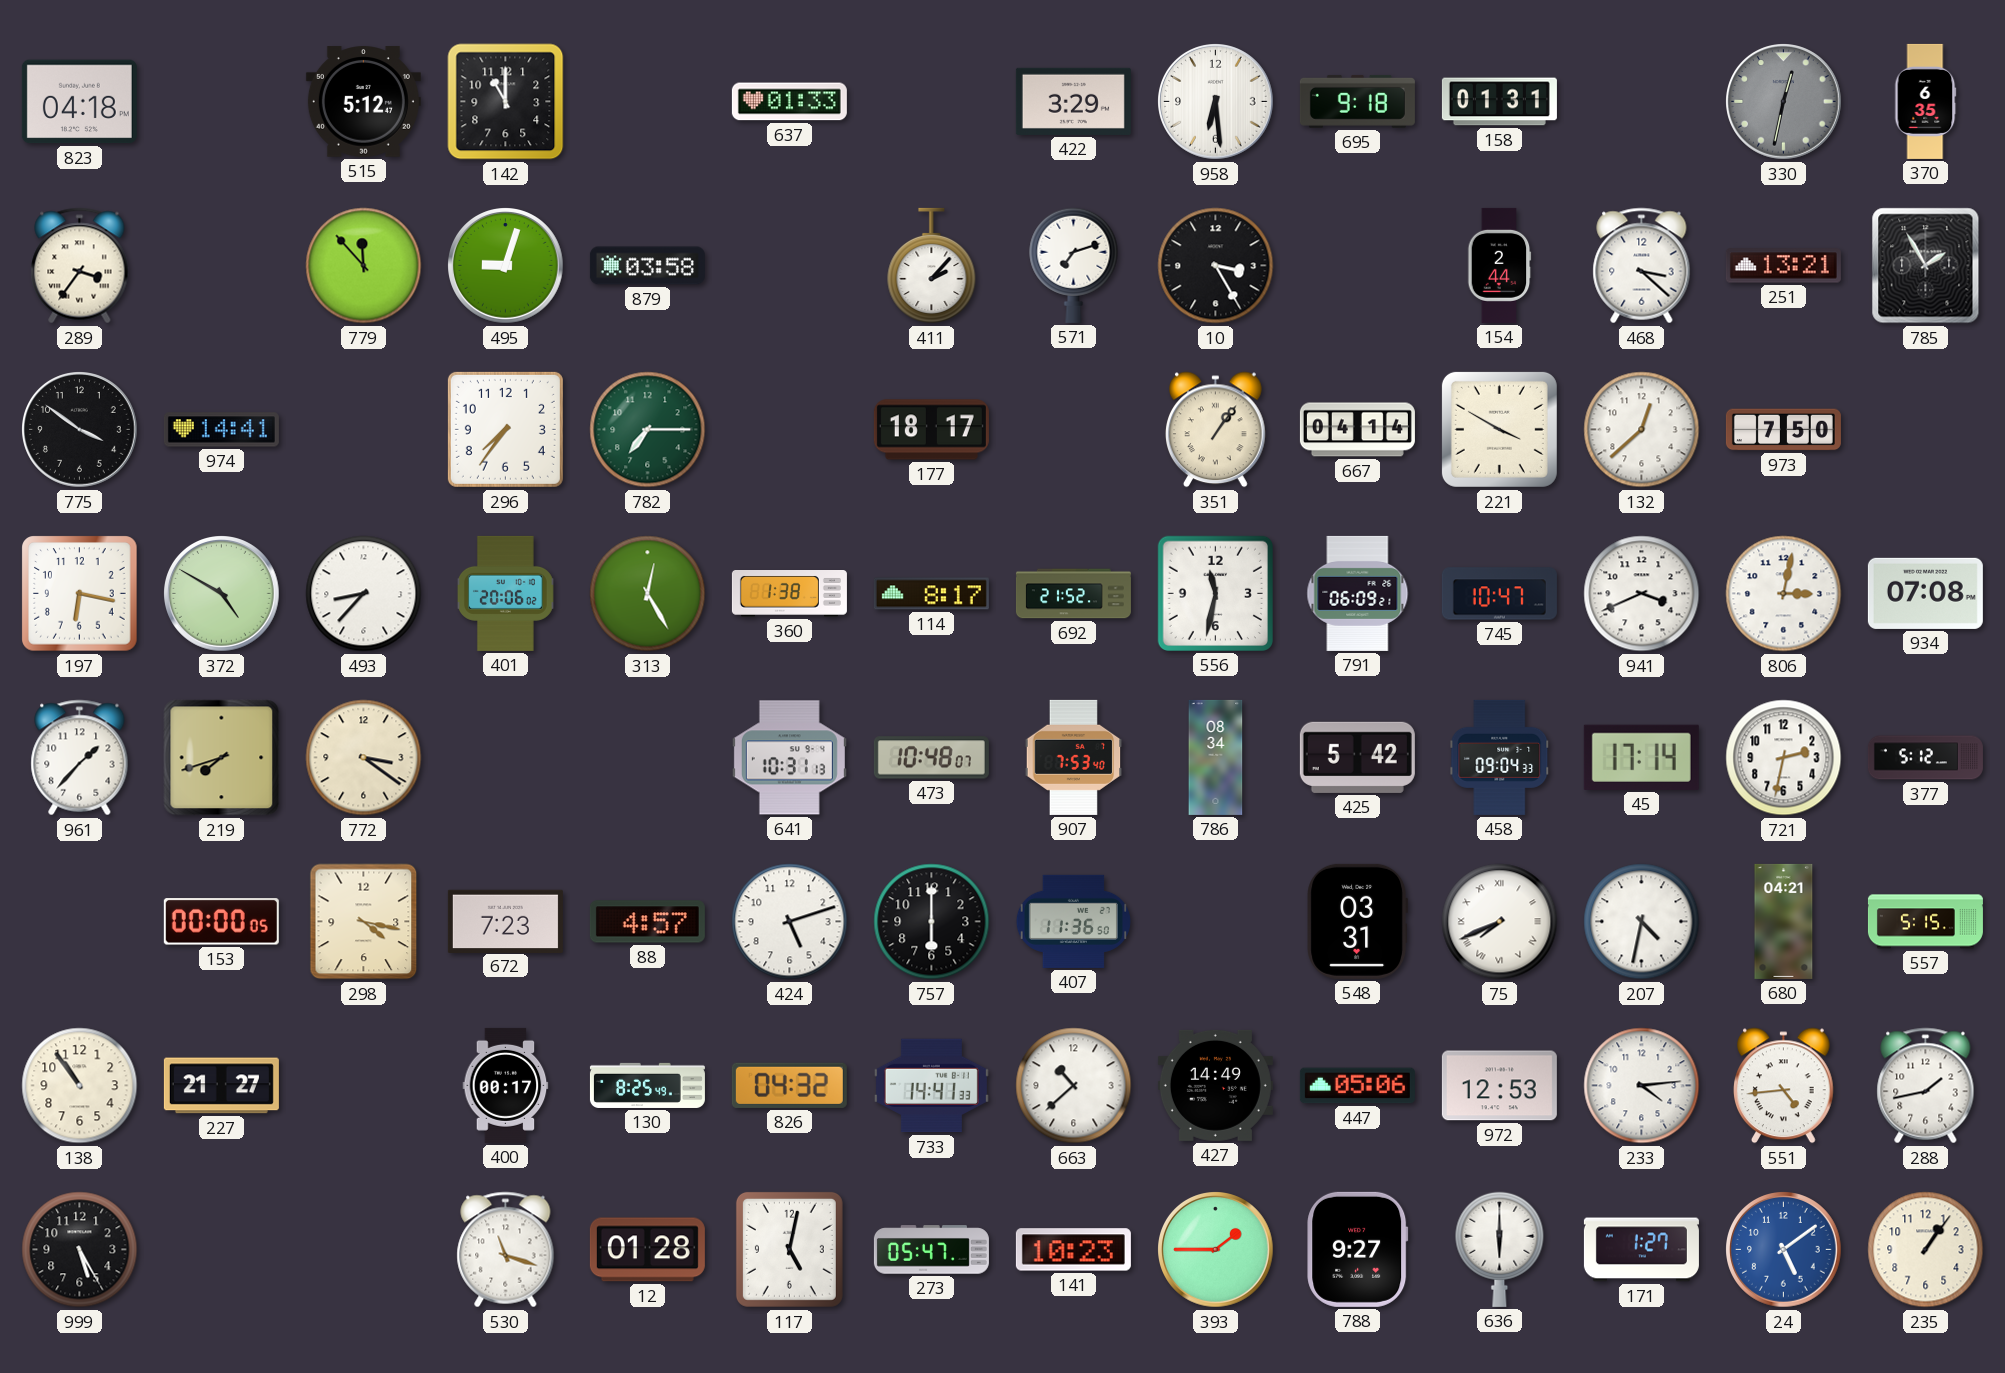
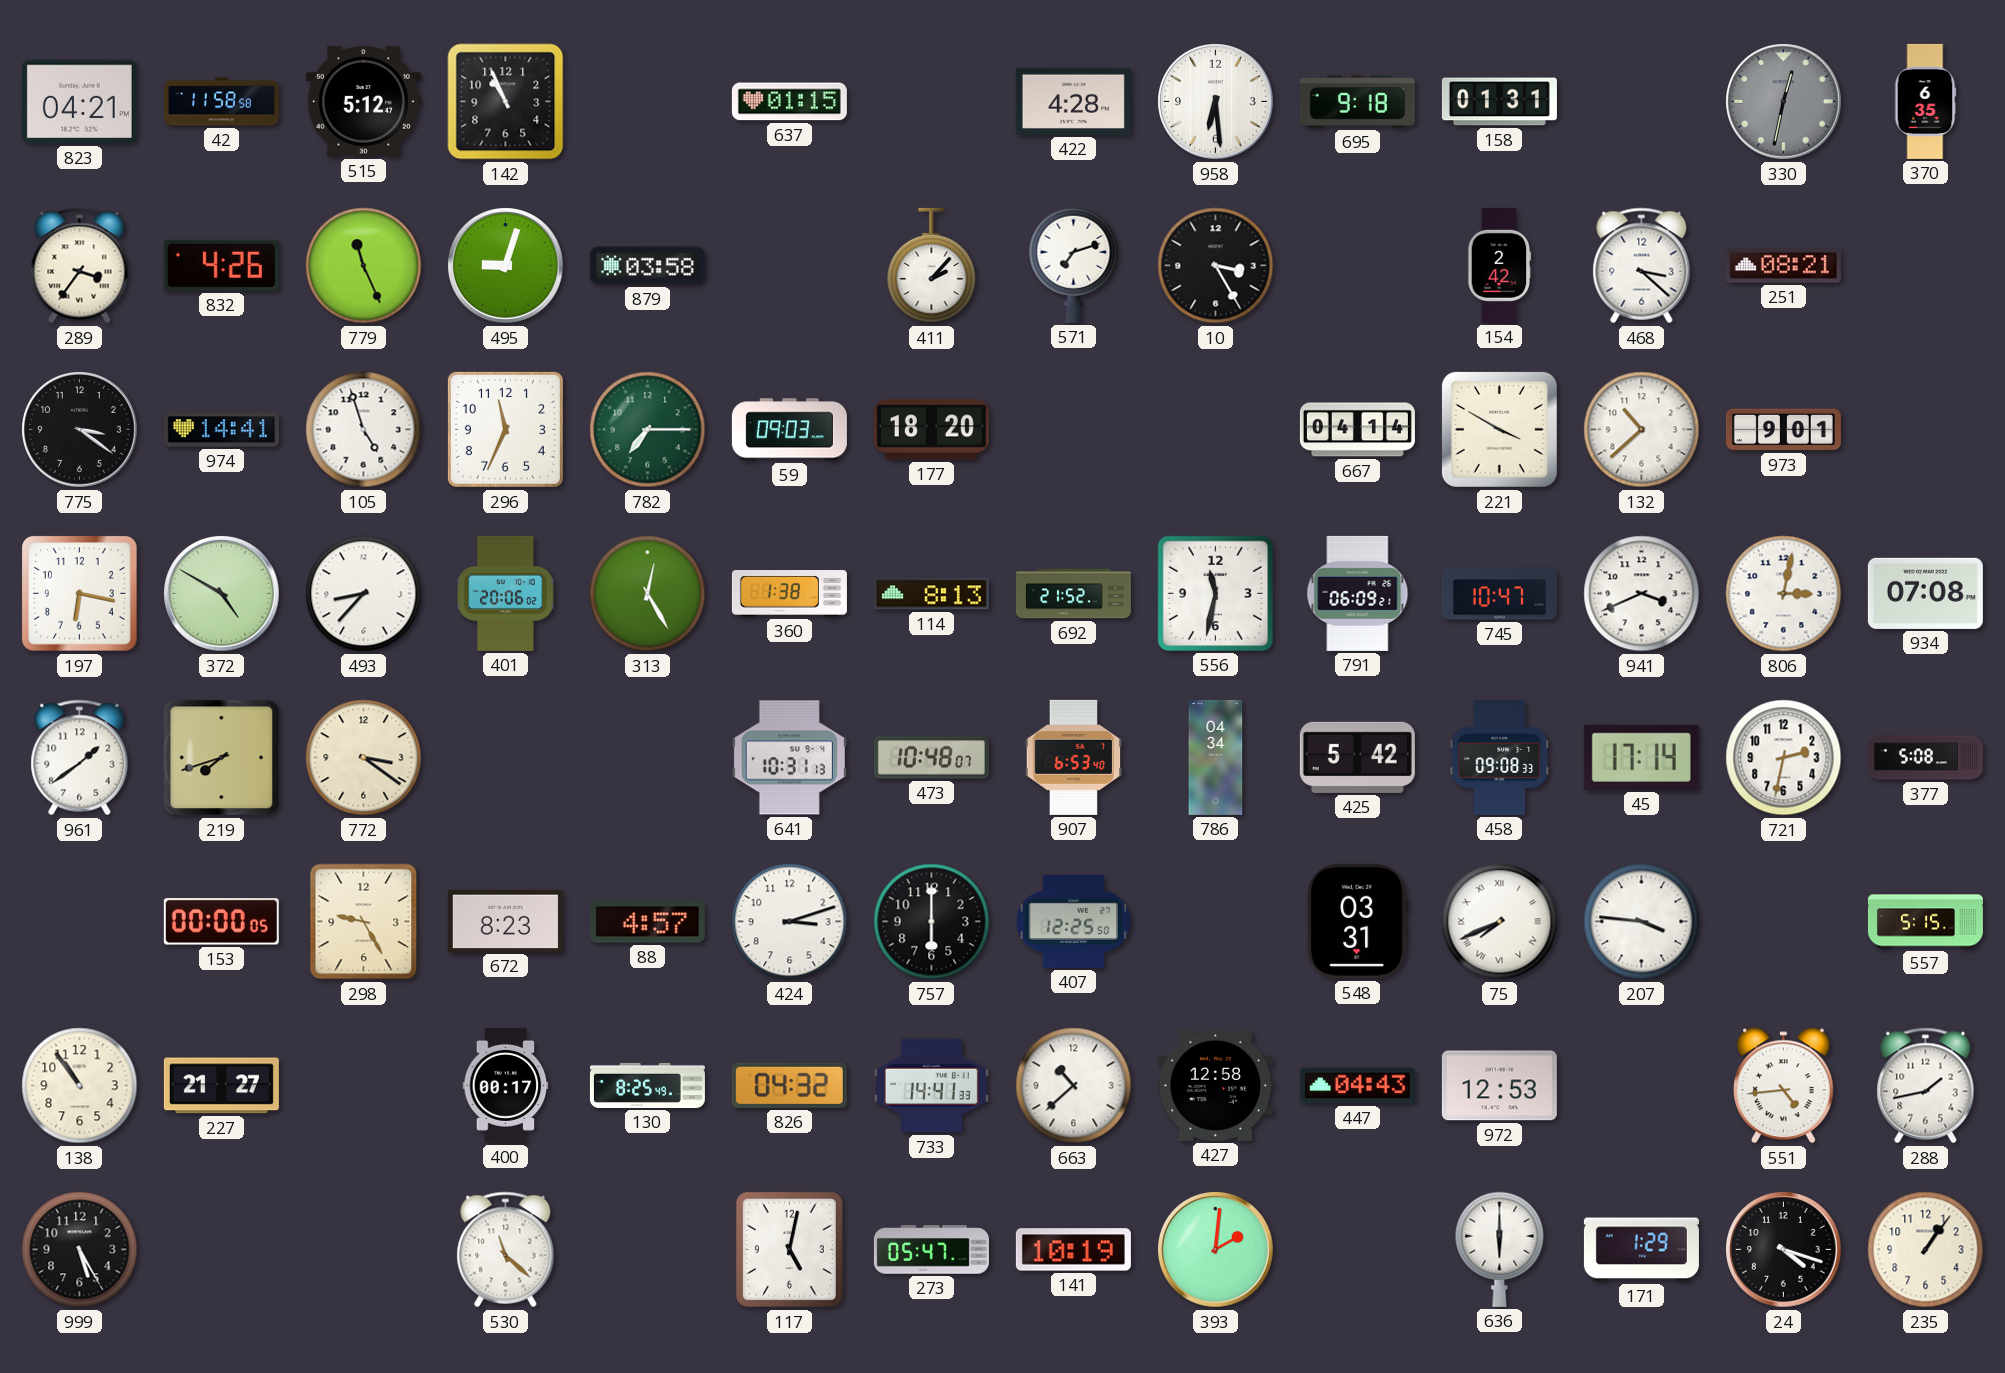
823: 04:18 -> 04:21
42: none -> 11:58
142: 11:00 -> 10:56
637: 01:33 -> 01:15
422: 3:29 -> 4:28
832: none -> 4:26
779: 11:53 -> 11:26
154: 2:44 -> 2:42
251: 13:21 -> 08:21
785: 1:55 -> none
775: 3:51 -> 3:21
105: none -> 4:57
296: 7:36 -> 11:34
59: none -> 09:03
177: 18:17 -> 18:20
351: 1:06 -> none
132: 12:38 -> 10:38
973: 7:50 -> 9:01
114: 8:17 -> 8:13
961: 1:37 -> 1:39
907: 7:53 -> 6:53
786: 08:34 -> 04:34
458: 09:04 -> 09:08
377: 5:12 -> 5:08
298: 4:17 -> 9:25
672: 7:23 -> 8:23
424: 5:12 -> 3:12
407: 11:36 -> 12:25
207: 4:32 -> 3:46
680: 04:21 -> none
427: 14:49 -> 12:58
447: 05:06 -> 04:43
233: 4:14 -> none
530: 11:18 -> 11:22
12: 01:28 -> none
141: 10:23 -> 10:19
393: 1:45 -> 2:01
788: 9:27 -> none
171: 1:27 -> 1:29
24: 5:09 -> 4:18
24 dial: blue -> black
